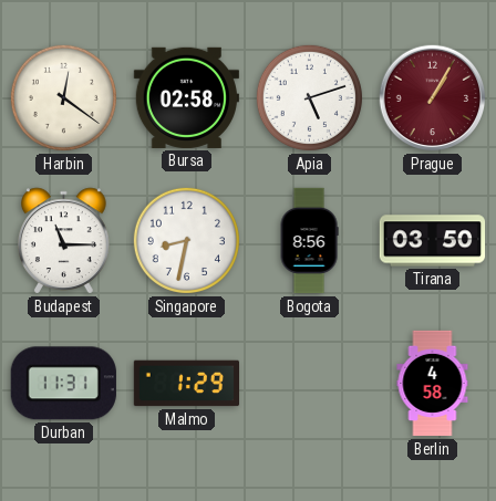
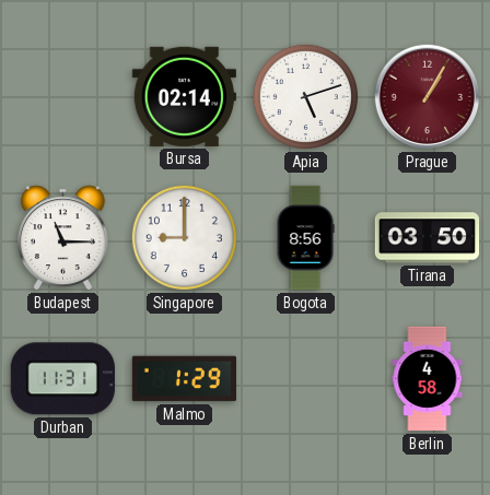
Harbin: 12:21 -> none
Bursa: 02:58 -> 02:14
Singapore: 8:32 -> 9:00
